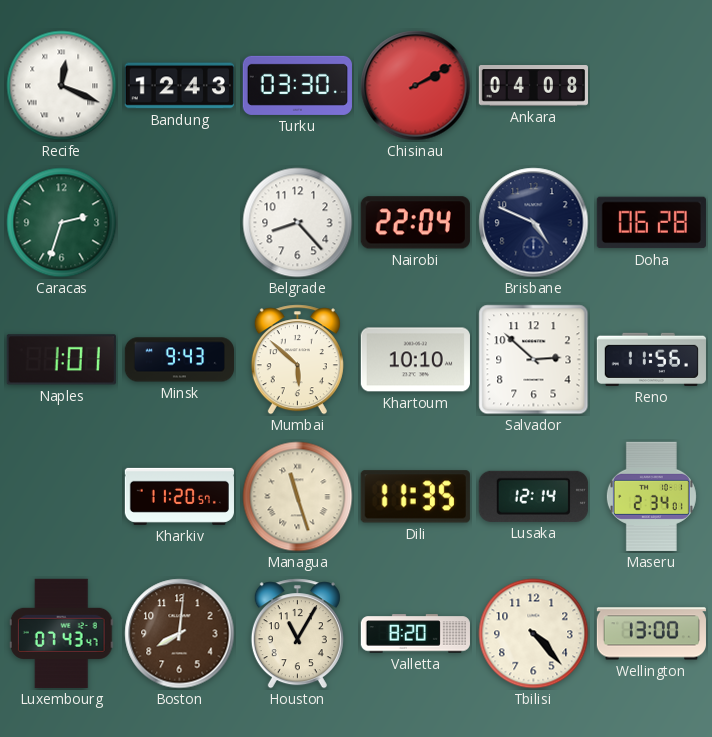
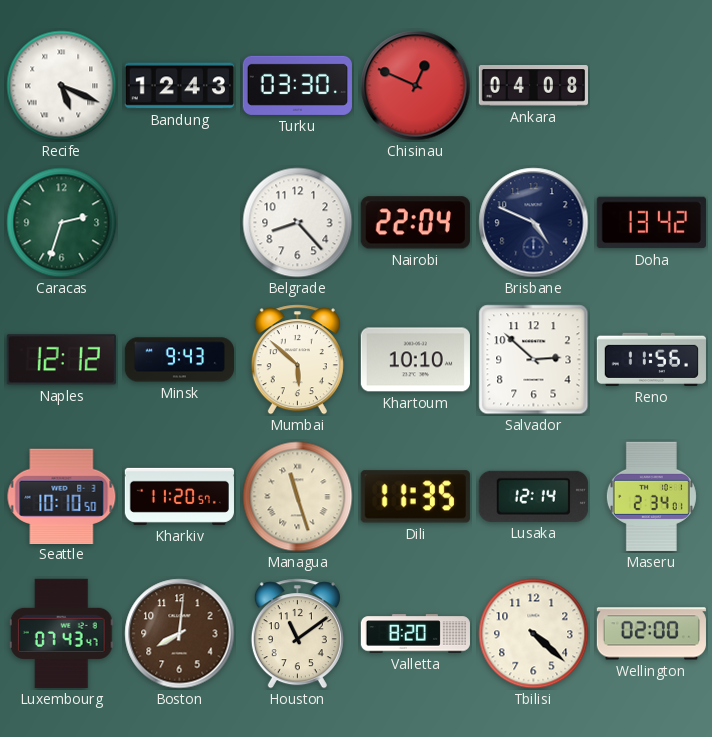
Recife: 12:19 -> 5:19
Chisinau: 2:10 -> 12:49
Doha: 06:28 -> 13:42
Naples: 1:01 -> 12:12
Seattle: none -> 10:10
Houston: 11:05 -> 11:09
Tbilisi: 4:23 -> 4:22
Wellington: 13:00 -> 02:00
